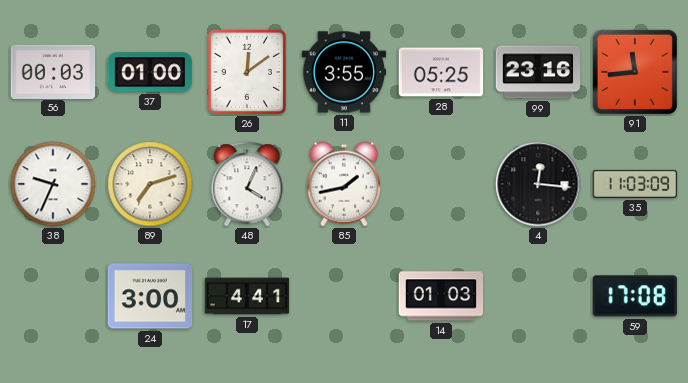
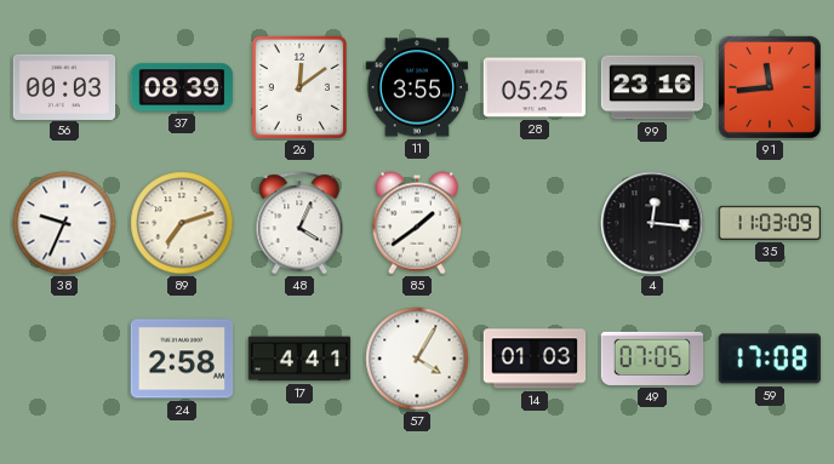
37: 01:00 -> 08:39
85: 1:43 -> 1:39
24: 3:00 -> 2:58
57: none -> 4:05
49: none -> 07:05
